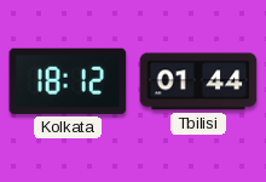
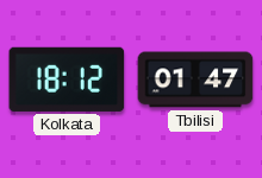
Tbilisi: 01:44 -> 01:47
